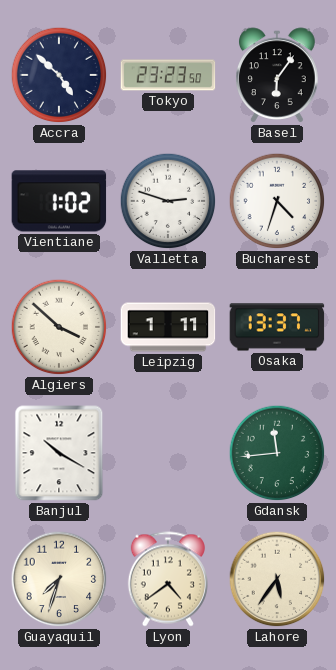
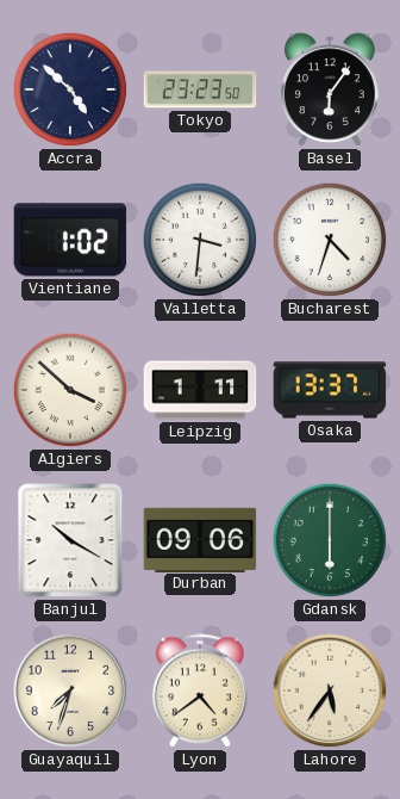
Valletta: 2:48 -> 3:31
Durban: none -> 09:06
Gdansk: 11:44 -> 6:00
